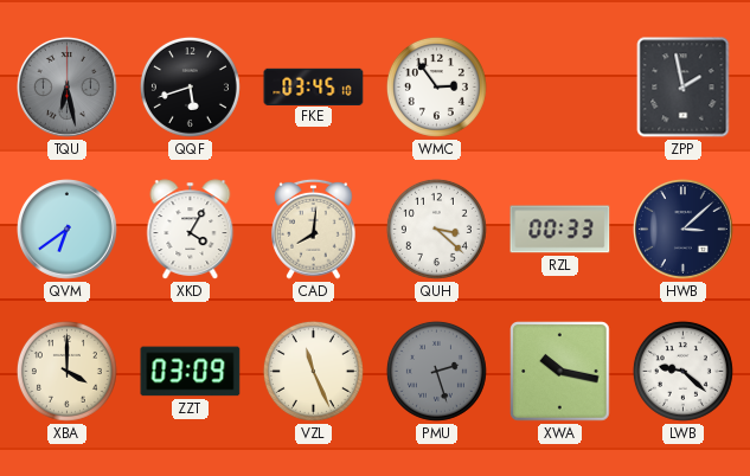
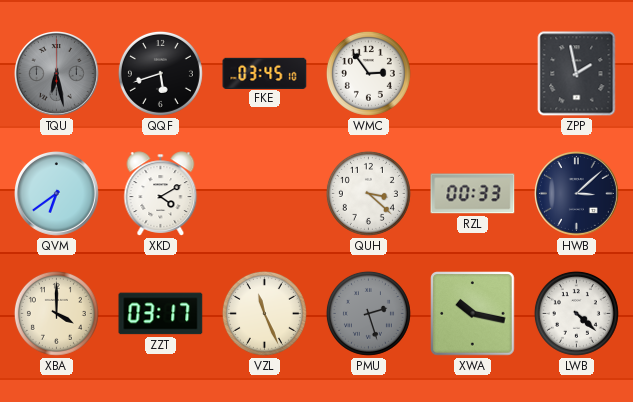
XKD: 4:05 -> 4:10
CAD: 8:01 -> none
ZZT: 03:09 -> 03:17
LWB: 9:22 -> 4:22
